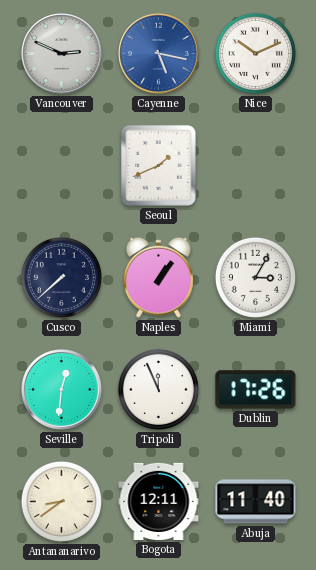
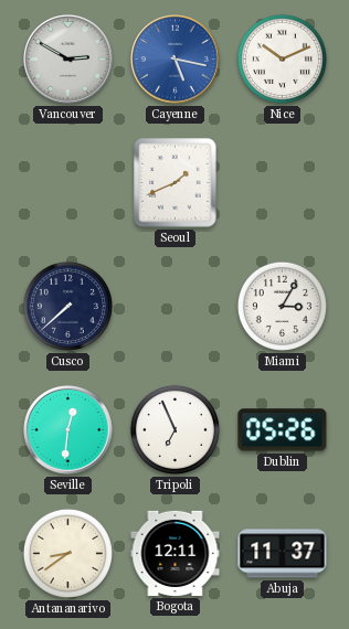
Vancouver: 2:49 -> 2:50
Naples: 1:06 -> none
Tripoli: 11:56 -> 6:56
Dublin: 17:26 -> 05:26
Abuja: 11:40 -> 11:37
